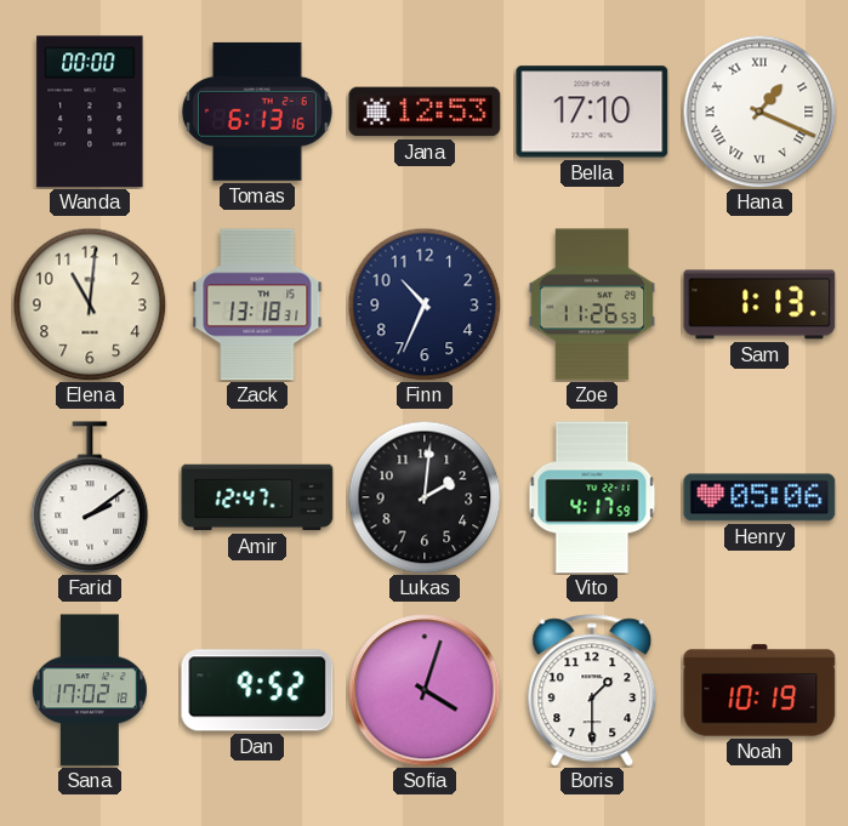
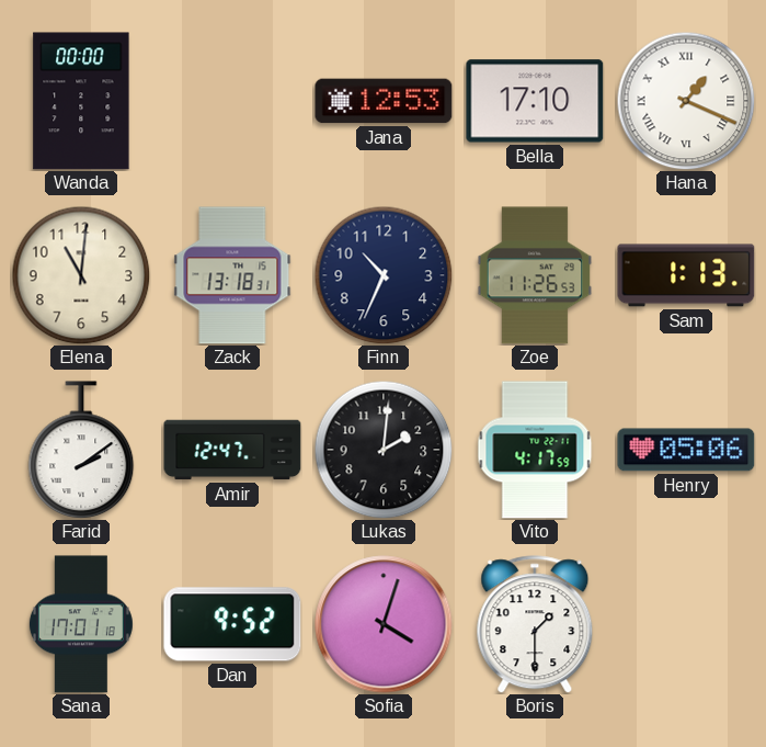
Tomas: 6:13 -> none
Sana: 17:02 -> 17:01
Noah: 10:19 -> none
